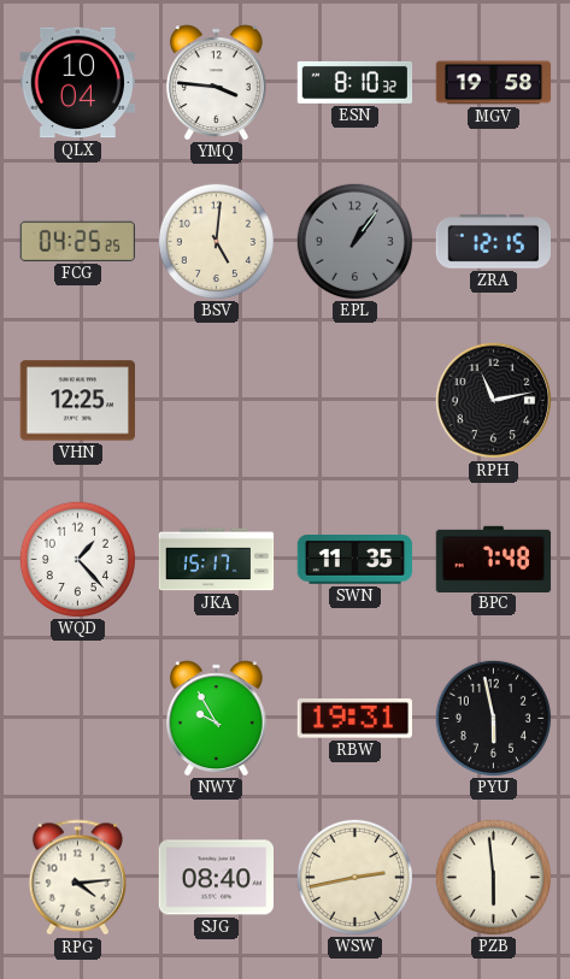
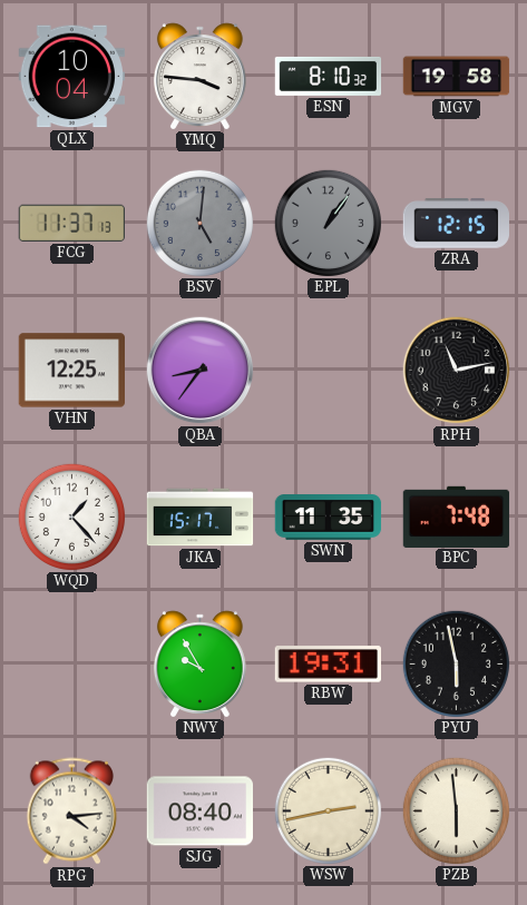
FCG: 04:25 -> 11:37
BSV dial: cream -> grey
QBA: none -> 8:36
